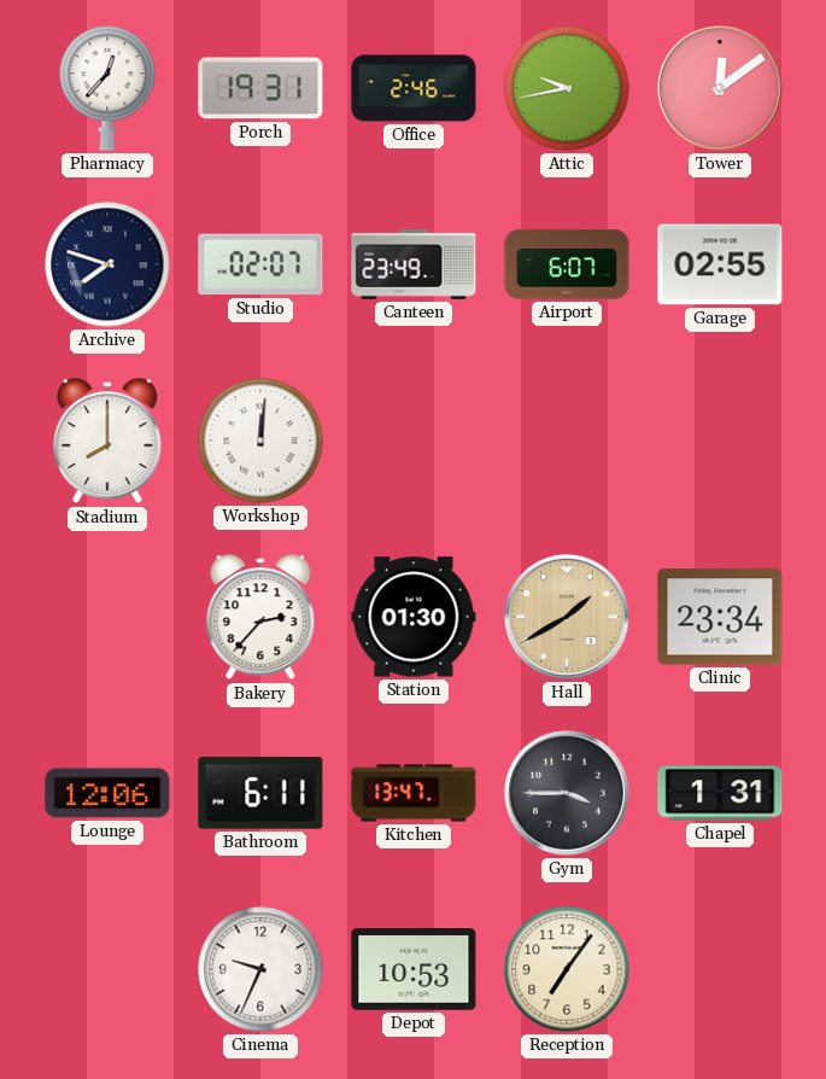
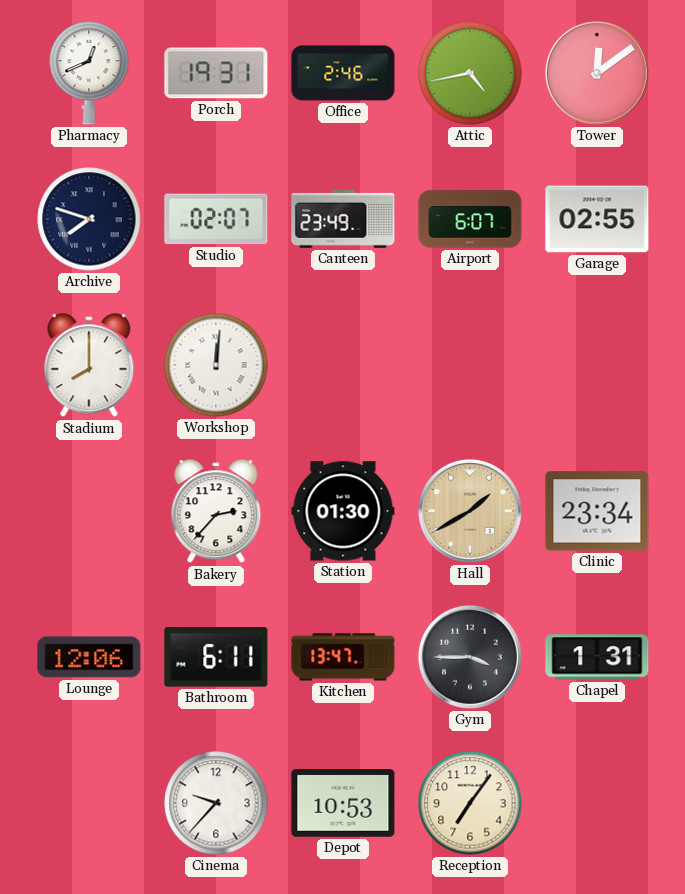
Pharmacy: 12:37 -> 12:41
Attic: 9:43 -> 4:43
Cinema: 9:34 -> 9:37
